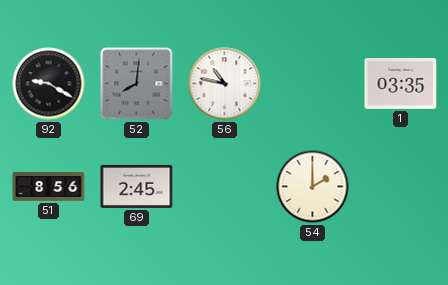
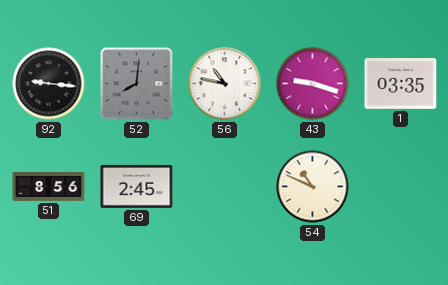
92: 9:20 -> 9:16
43: none -> 9:18
54: 2:00 -> 10:49
